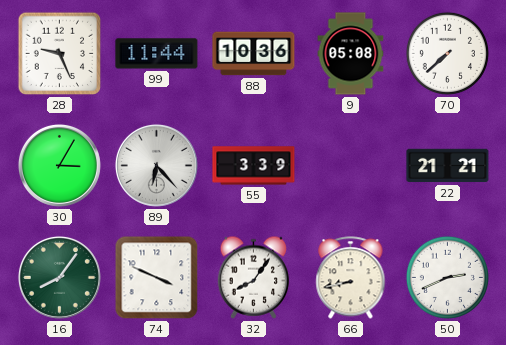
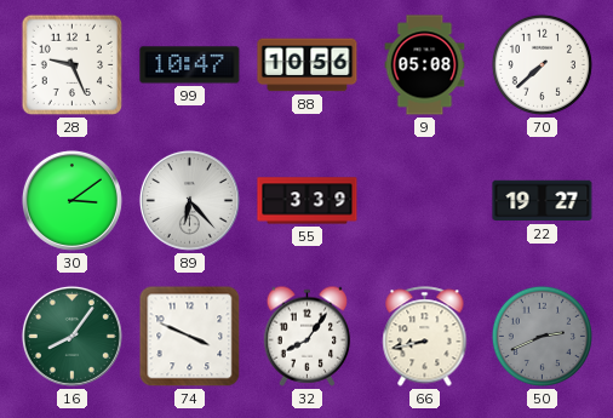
99: 11:44 -> 10:47
88: 10:36 -> 10:56
30: 3:05 -> 3:09
22: 21:21 -> 19:27
50 dial: white -> grey
